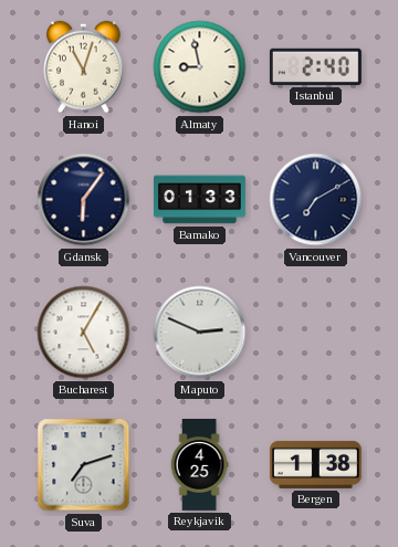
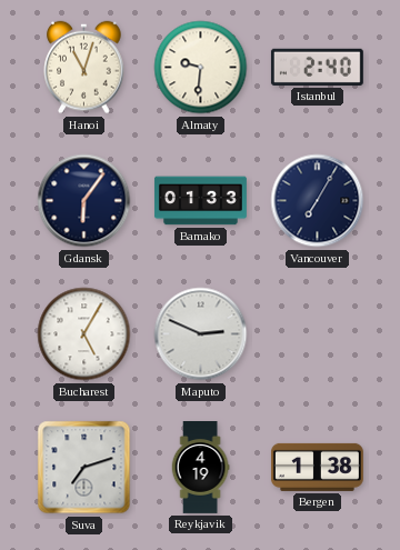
Almaty: 8:58 -> 9:31
Vancouver: 7:10 -> 7:05
Reykjavik: 4:25 -> 4:19
